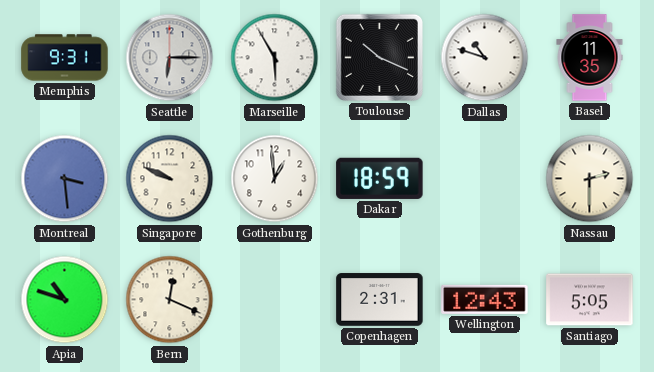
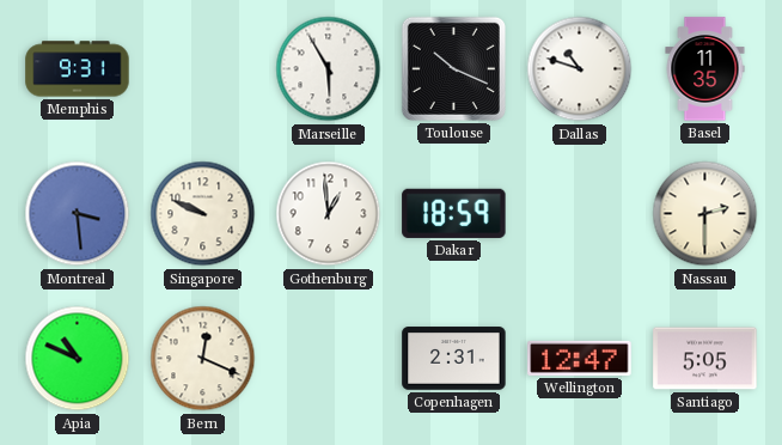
Seattle: 6:15 -> none
Apia: 10:48 -> 10:49
Wellington: 12:43 -> 12:47
